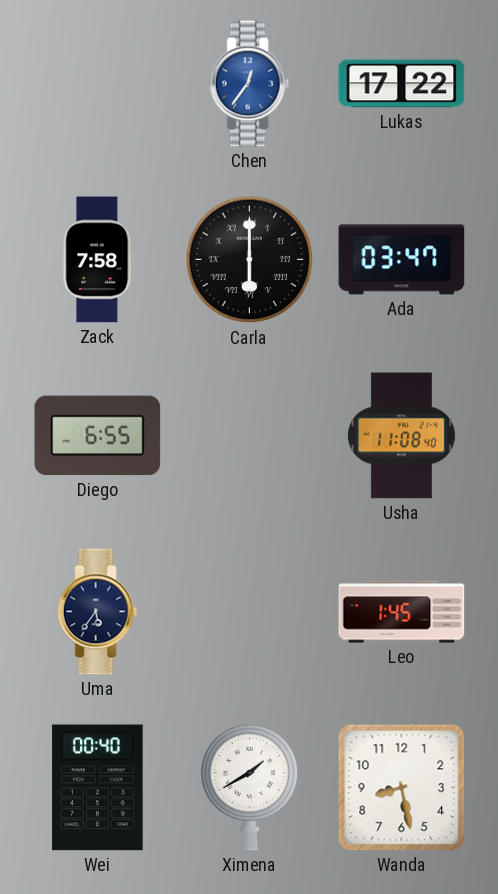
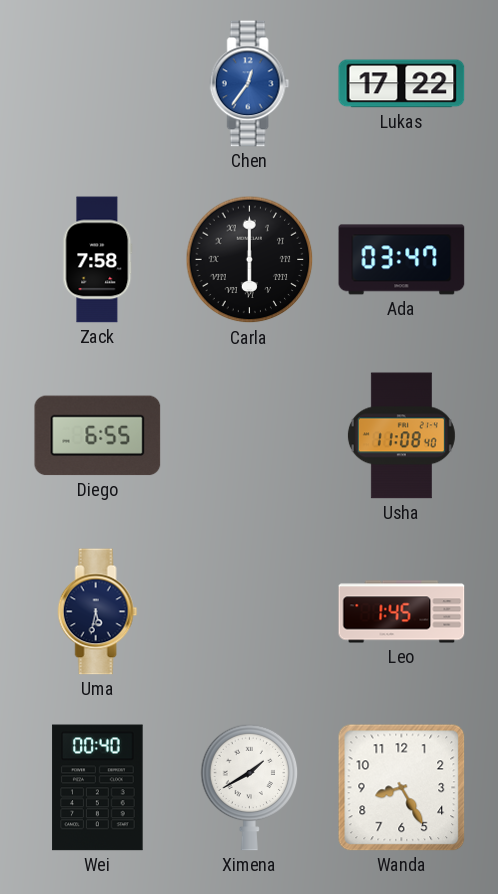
Uma: 5:36 -> 5:32
Wanda: 8:28 -> 8:25
